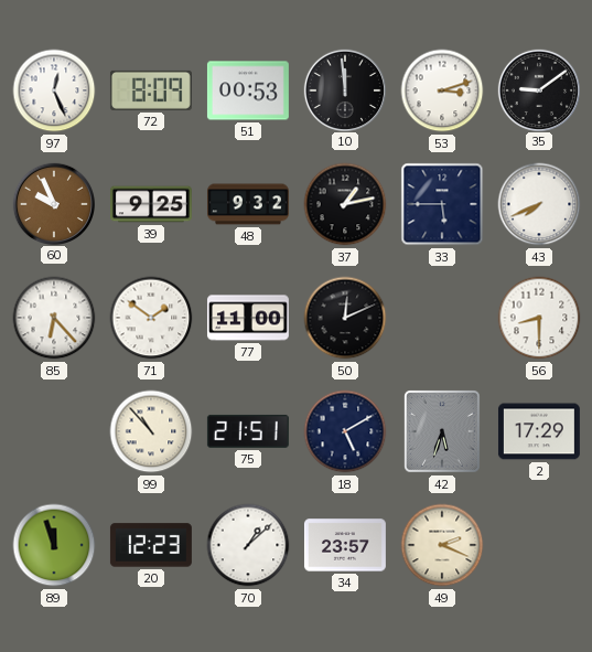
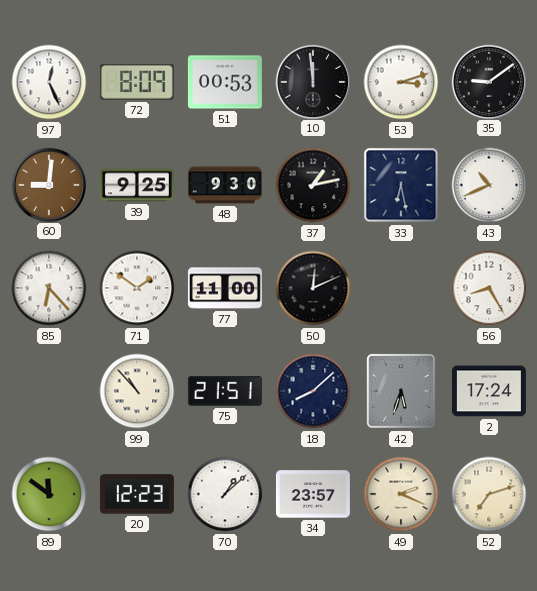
60: 9:56 -> 9:01
48: 9:32 -> 9:30
33: 5:45 -> 6:28
43: 7:41 -> 10:41
56: 8:30 -> 8:25
18: 5:10 -> 8:08
2: 17:29 -> 17:24
89: 11:57 -> 11:51
52: none -> 7:12
